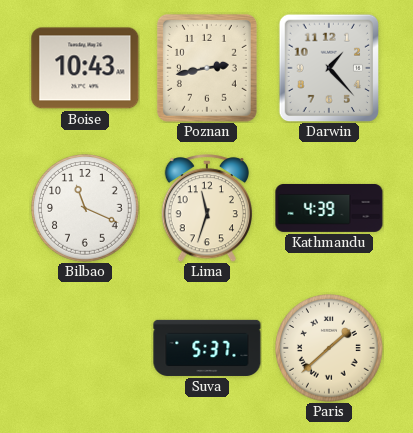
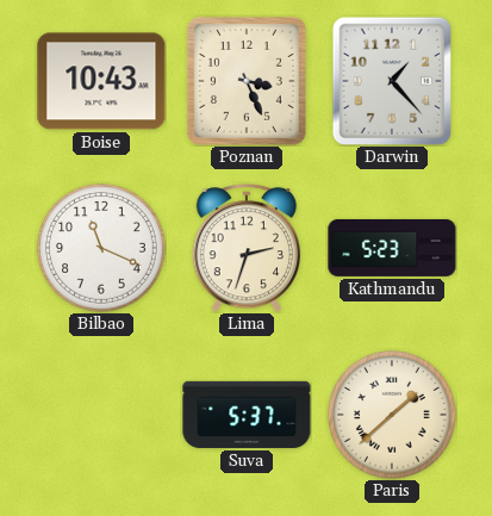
Poznan: 2:43 -> 3:26
Lima: 11:33 -> 2:33
Kathmandu: 4:39 -> 5:23
